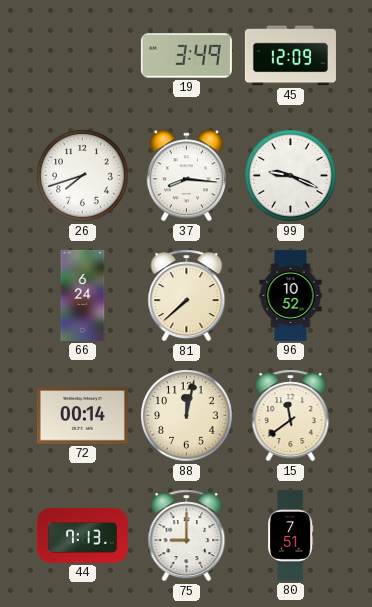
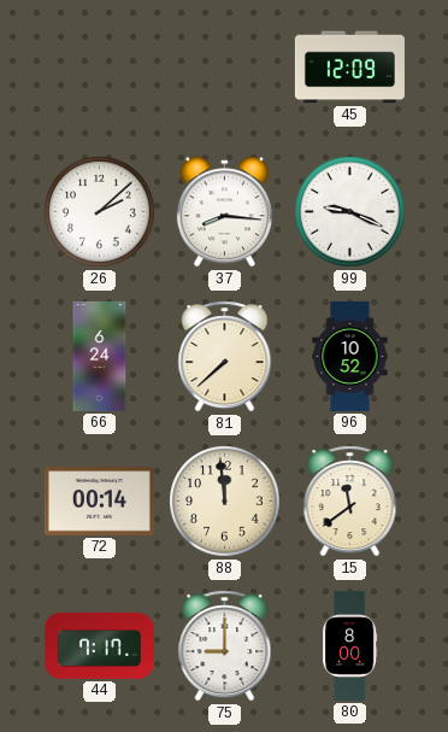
19: 3:49 -> none
26: 7:42 -> 2:08
88: 12:02 -> 11:59
44: 7:13 -> 7:17
80: 7:51 -> 8:00
